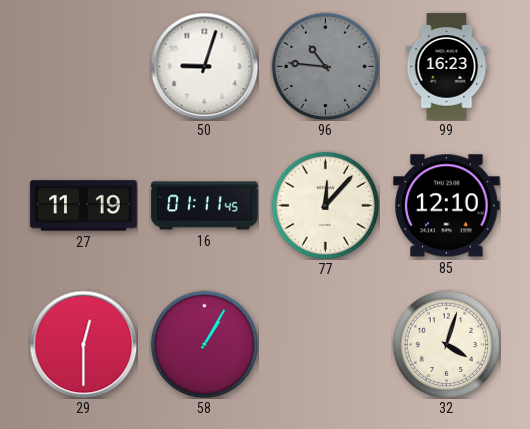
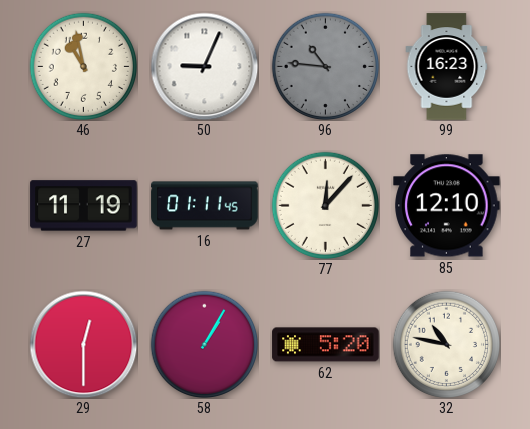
46: none -> 10:58
50: 9:03 -> 9:04
62: none -> 5:20
32: 4:03 -> 10:47
